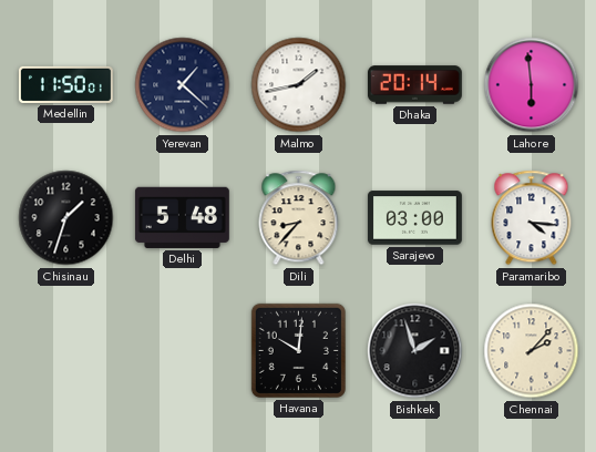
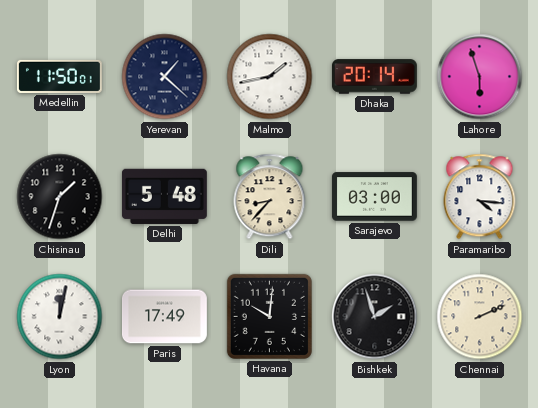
Lahore: 5:59 -> 5:57
Lyon: none -> 12:02
Paris: none -> 17:49
Chennai: 2:07 -> 2:11
